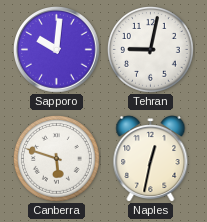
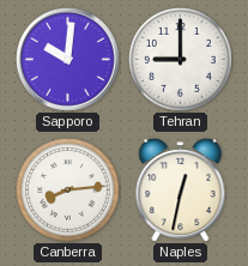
Tehran: 9:02 -> 9:00
Canberra: 5:48 -> 8:14
